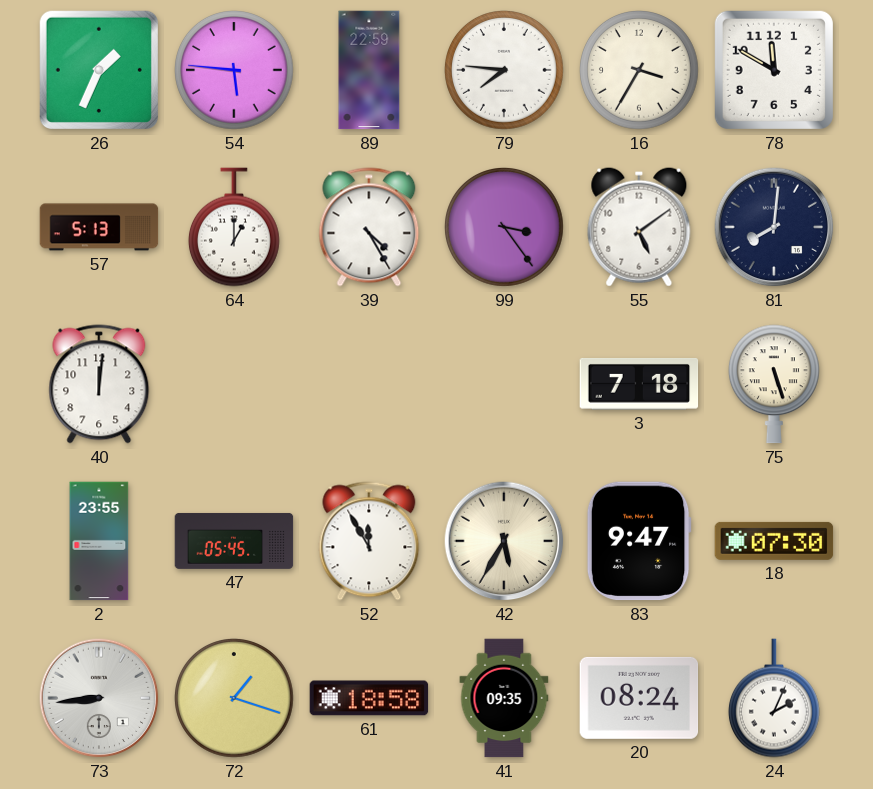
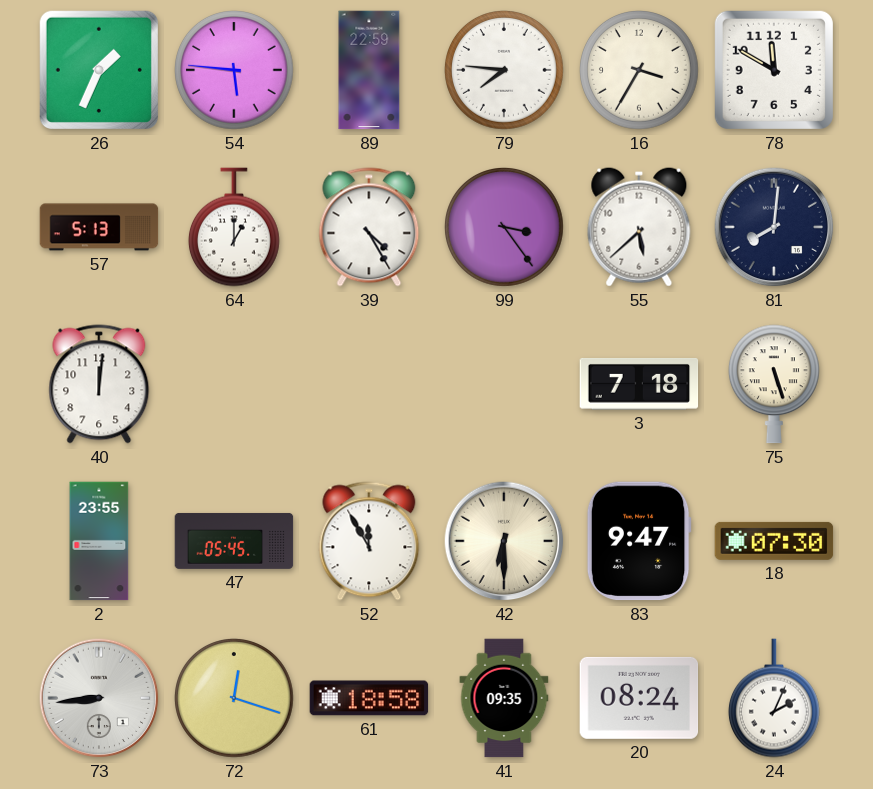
55: 5:09 -> 5:38
42: 5:35 -> 6:30
72: 1:18 -> 12:18
